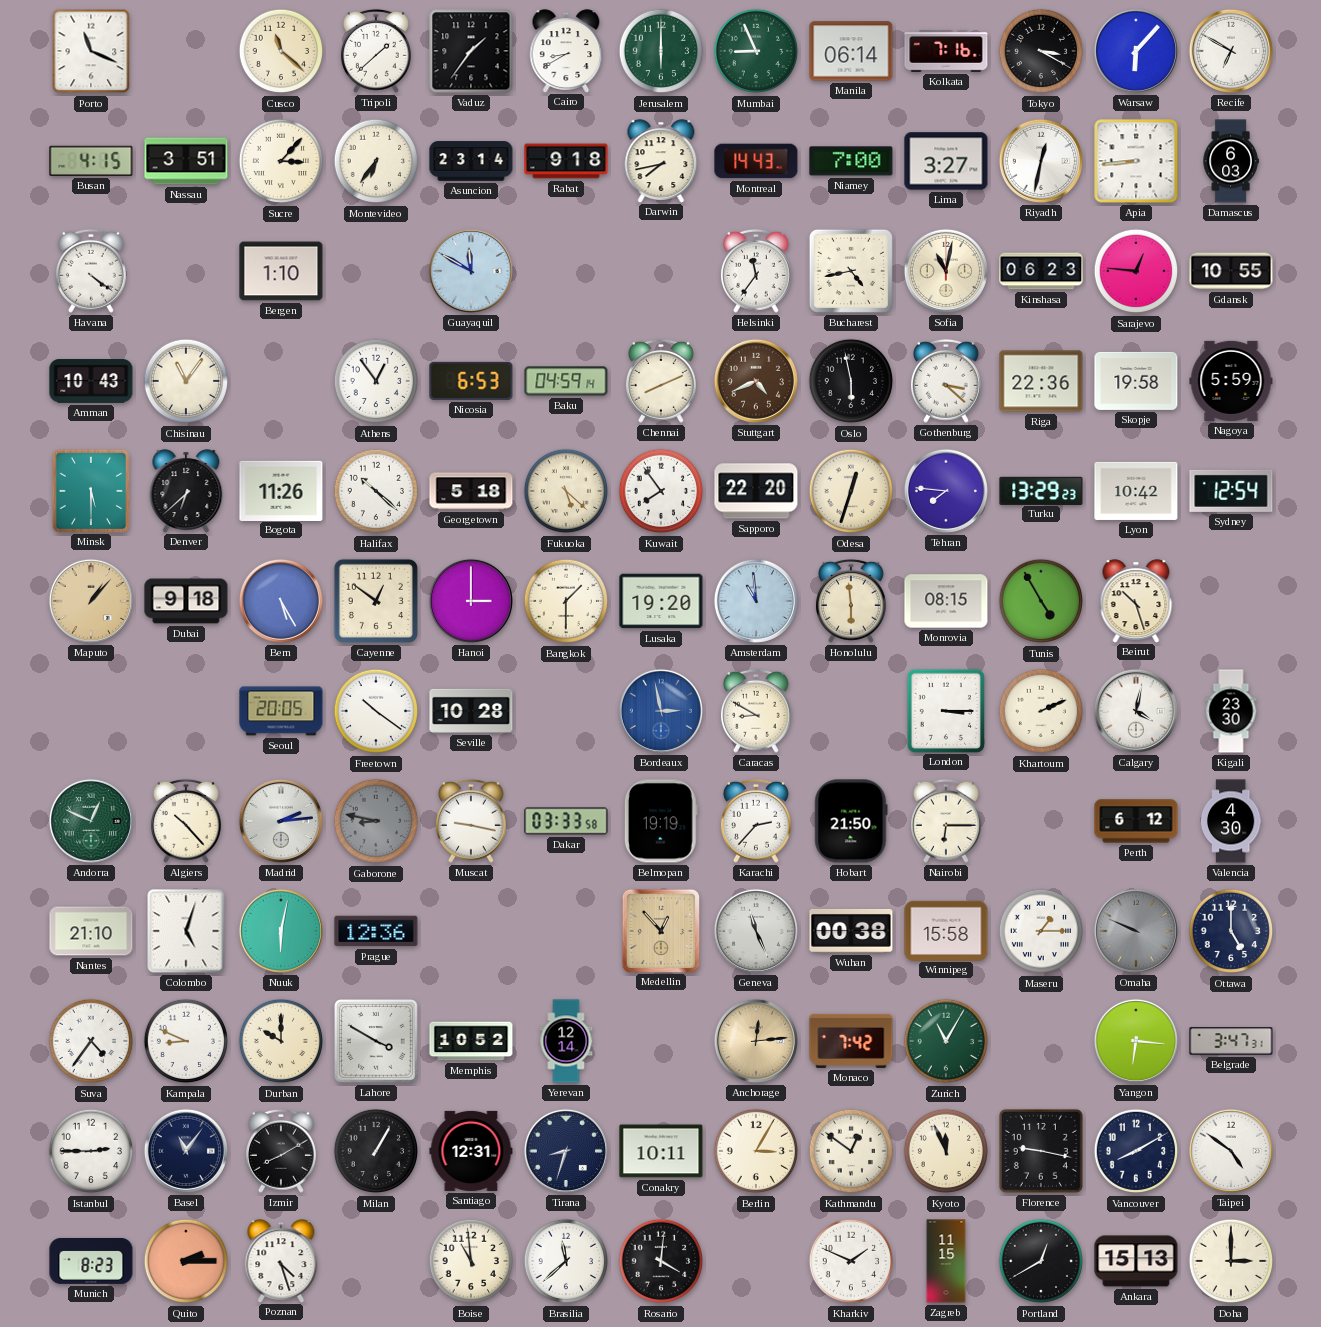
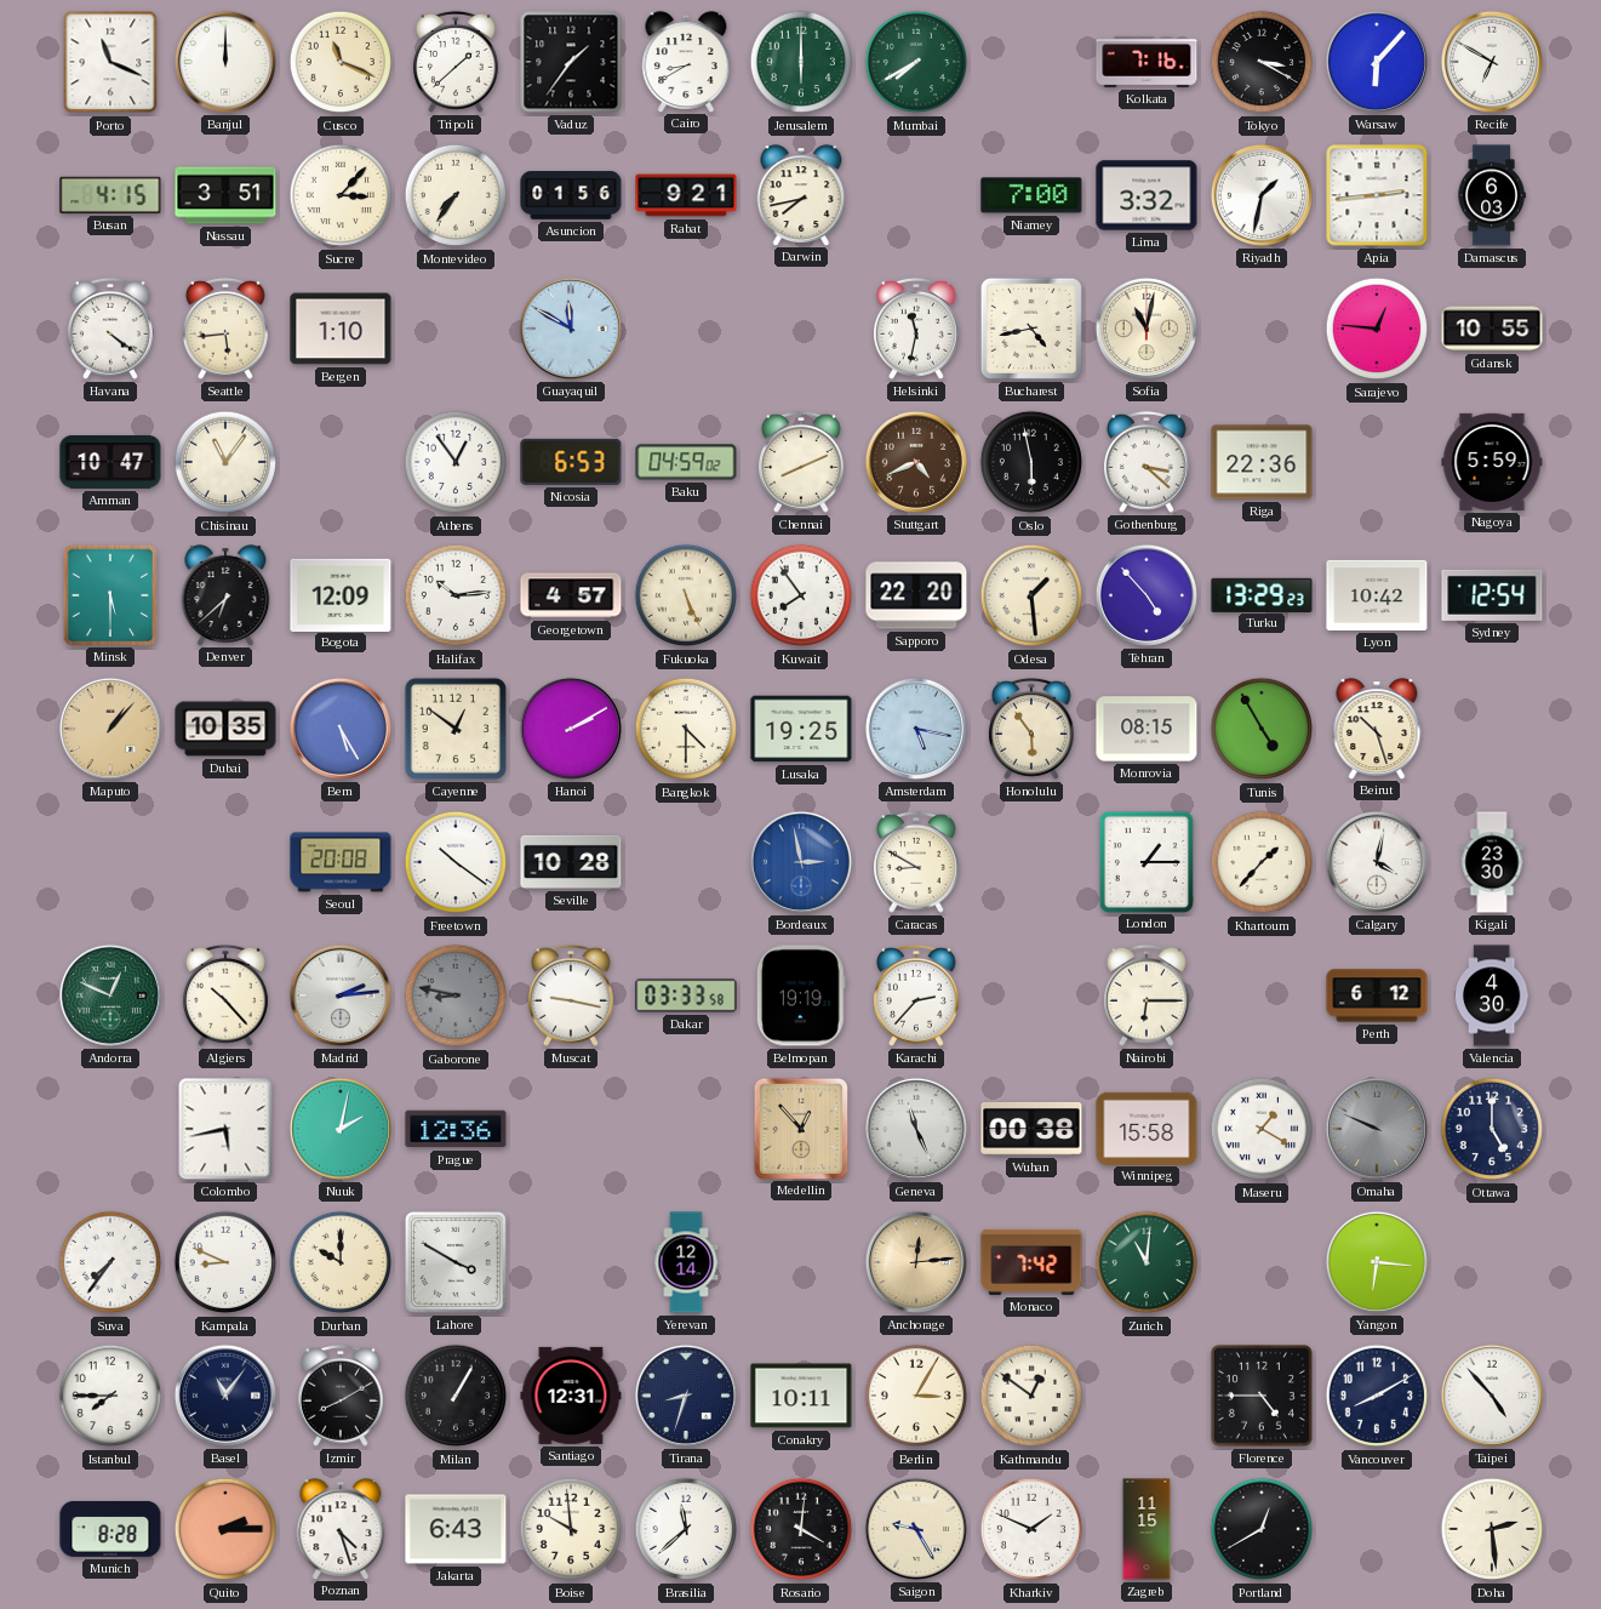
Banjul: none -> 12:00
Cusco: 11:22 -> 11:19
Mumbai: 8:56 -> 7:40
Manila: 06:14 -> none
Montevideo: 6:36 -> 7:36
Asuncion: 23:14 -> 01:56
Rabat: 9:18 -> 9:21
Montreal: 14:43 -> none
Lima: 3:27 -> 3:32
Riyadh: 12:32 -> 1:32
Apia: 8:44 -> 2:44
Seattle: none -> 5:44
Helsinki: 11:36 -> 11:32
Kinshasa: 06:23 -> none
Amman: 10:43 -> 10:47
Baku: 04:59:14 -> 04:59:02
Skopje: 19:58 -> none
Bogota: 11:26 -> 12:09
Halifax: 10:22 -> 10:14
Georgetown: 5:18 -> 4:57
Fukuoka: 5:22 -> 5:26
Odesa: 12:33 -> 1:29
Tehran: 7:46 -> 4:53
Dubai: 9:18 -> 10:35
Hanoi: 3:00 -> 2:10
Bangkok: 1:30 -> 4:30
Lusaka: 19:20 -> 19:25
Amsterdam: 10:59 -> 5:17
Honolulu: 5:59 -> 5:54
Seoul: 20:05 -> 20:08
London: 3:15 -> 1:15
Khartoum: 2:11 -> 1:37
Hobart: 21:50 -> none
Nantes: 21:10 -> none
Colombo: 5:03 -> 5:43
Nuuk: 6:02 -> 2:02
Maseru: 1:15 -> 1:20
Suva: 4:36 -> 7:36
Memphis: 10:52 -> none
Zurich: 11:05 -> 11:01
Belgrade: 3:47 -> none
Istanbul: 2:45 -> 7:45
Kyoto: 11:56 -> none
Florence: 9:17 -> 4:45
Taipei: 4:51 -> 4:53
Munich: 8:23 -> 8:28
Jakarta: none -> 6:43
Boise: 10:59 -> 9:59
Saigon: none -> 9:25
Ankara: 15:13 -> none
Doha: 3:00 -> 2:29
